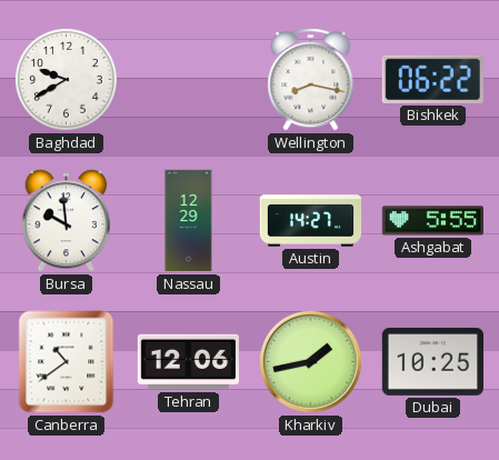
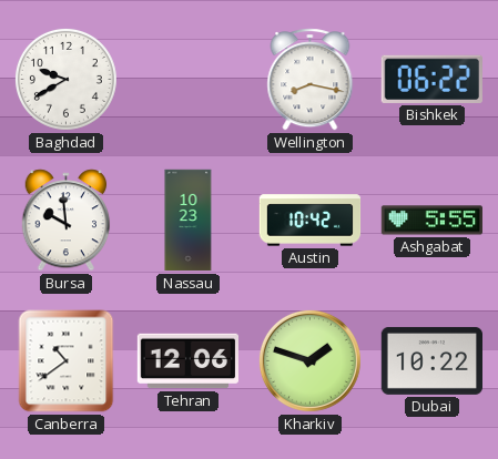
Nassau: 12:29 -> 10:23
Austin: 14:27 -> 10:42
Kharkiv: 1:43 -> 1:48
Dubai: 10:25 -> 10:22
